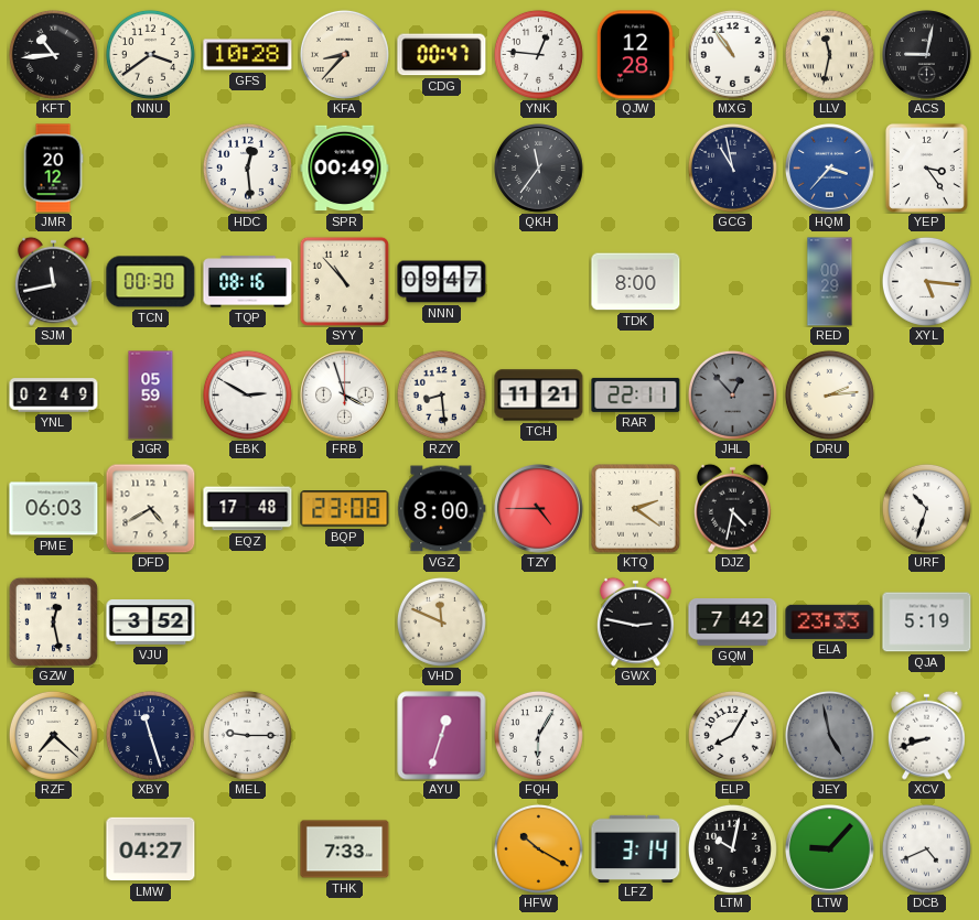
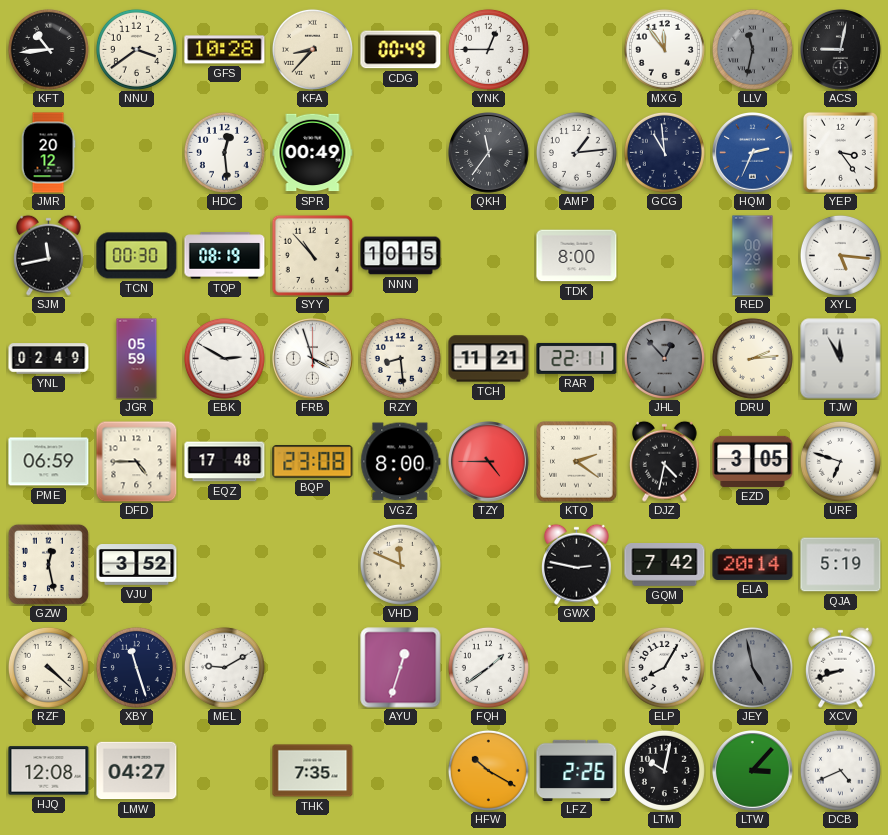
CDG: 00:47 -> 00:49
YNK: 12:46 -> 12:45
QJW: 12:28 -> none
MXG: 10:54 -> 11:54
LLV dial: cream -> grey
AMP: none -> 1:14
GCG: 10:58 -> 10:59
HQM: 3:37 -> 2:34
TQP: 08:16 -> 08:19
NNN: 09:47 -> 10:15
TJW: none -> 11:55
PME: 06:03 -> 06:59
DFD: 4:40 -> 4:45
EZD: none -> 3:05
URF: 10:33 -> 6:48
ELA: 23:33 -> 20:14
RZF: 7:22 -> 4:22
MEL: 9:15 -> 9:10
FQH: 6:05 -> 1:39
HJQ: none -> 12:08
THK: 7:33 -> 7:35
LFZ: 3:14 -> 2:26
LTW: 9:07 -> 3:07
